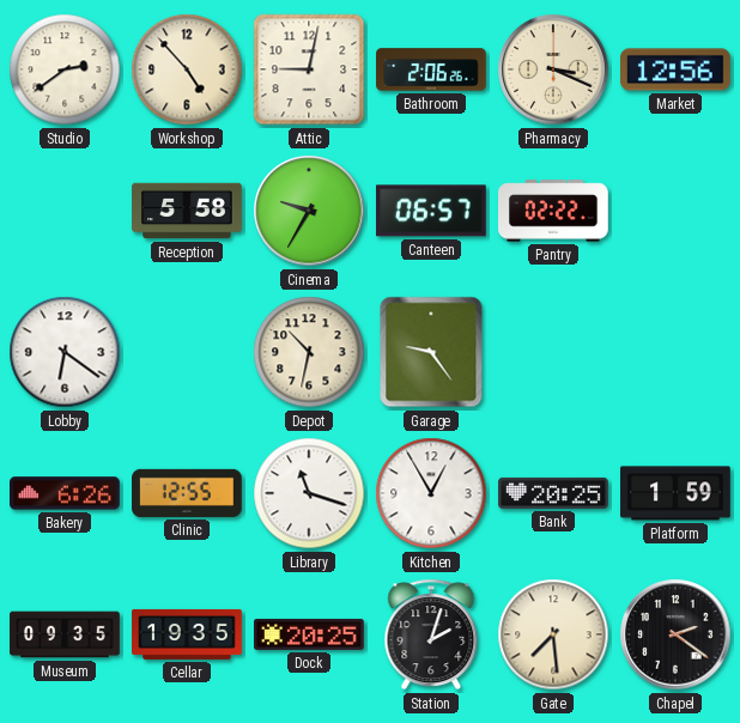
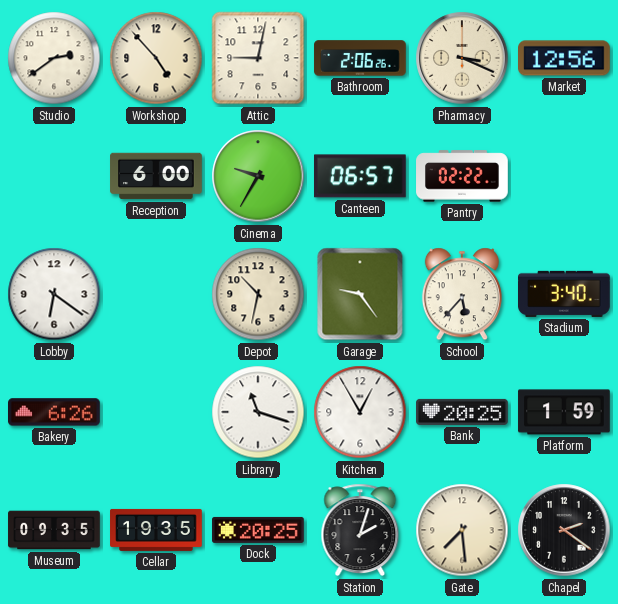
Reception: 5:58 -> 6:00
School: none -> 5:37
Stadium: none -> 3:40
Clinic: 12:55 -> none
